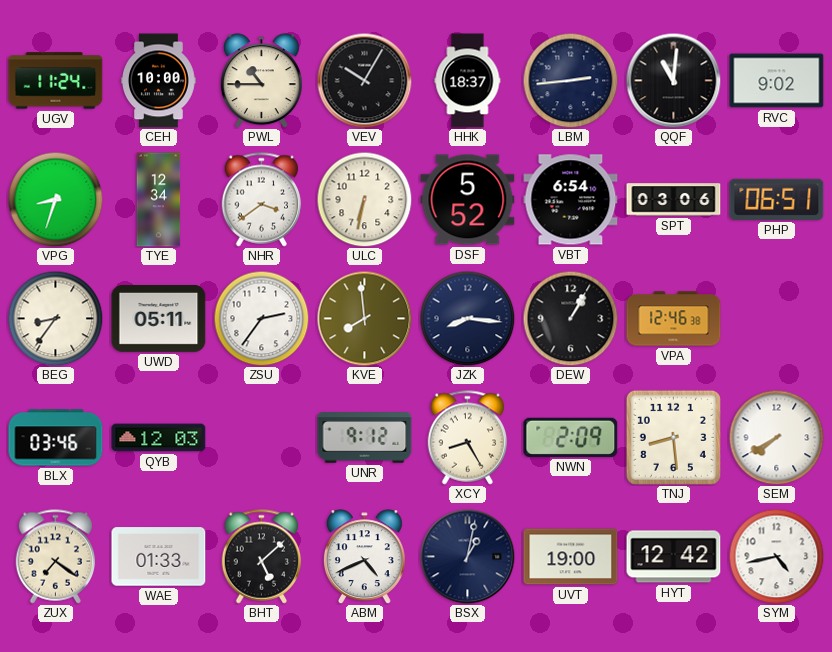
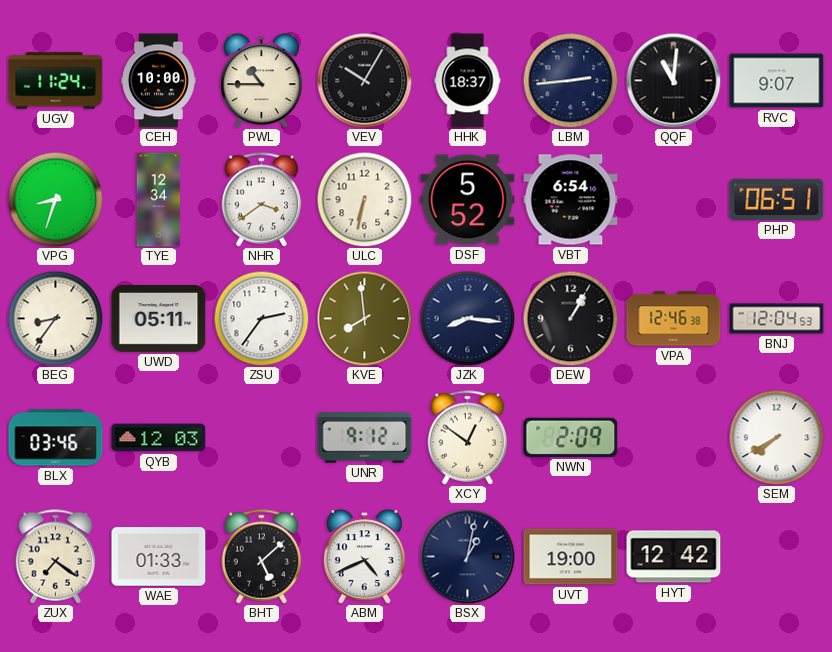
RVC: 9:02 -> 9:07
SPT: 03:06 -> none
BNJ: none -> 12:04
XCY: 8:25 -> 12:51
TNJ: 8:29 -> none
SYM: 4:43 -> none
